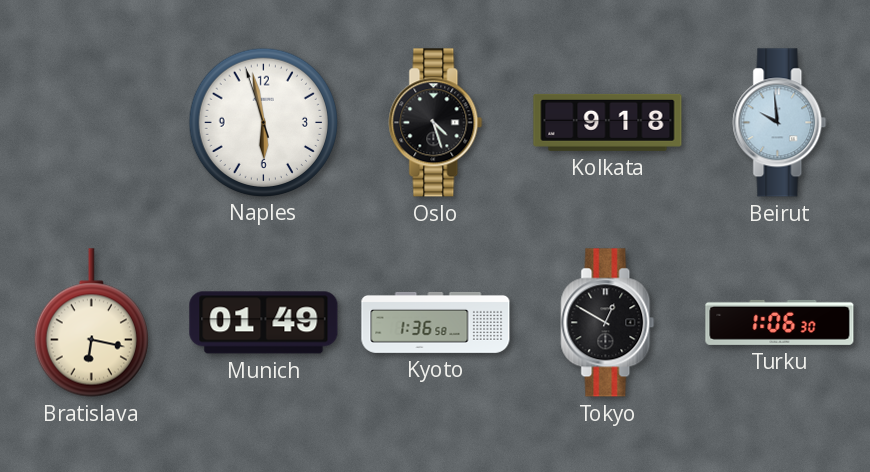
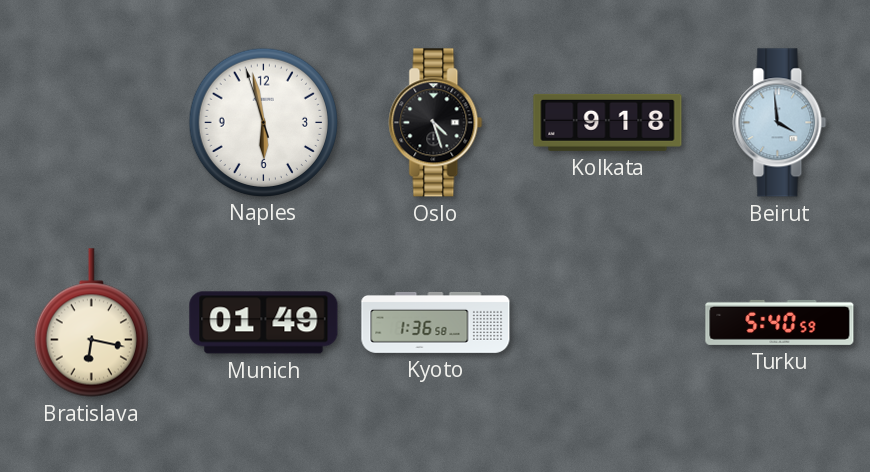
Beirut: 9:59 -> 3:59
Tokyo: 12:50 -> none
Turku: 1:06 -> 5:40
